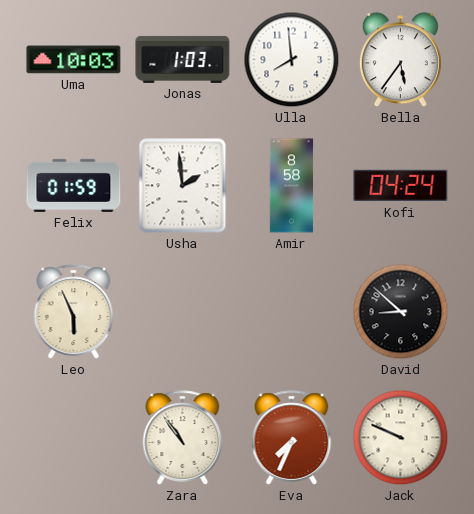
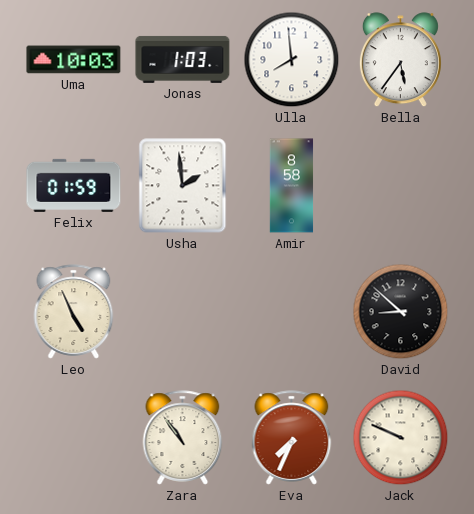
Kofi: 04:24 -> none
Leo: 5:56 -> 4:56
